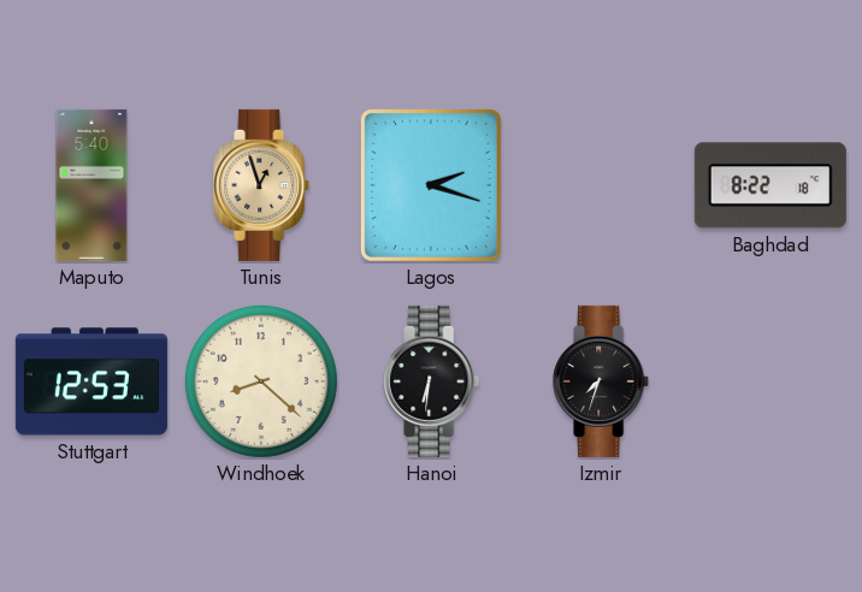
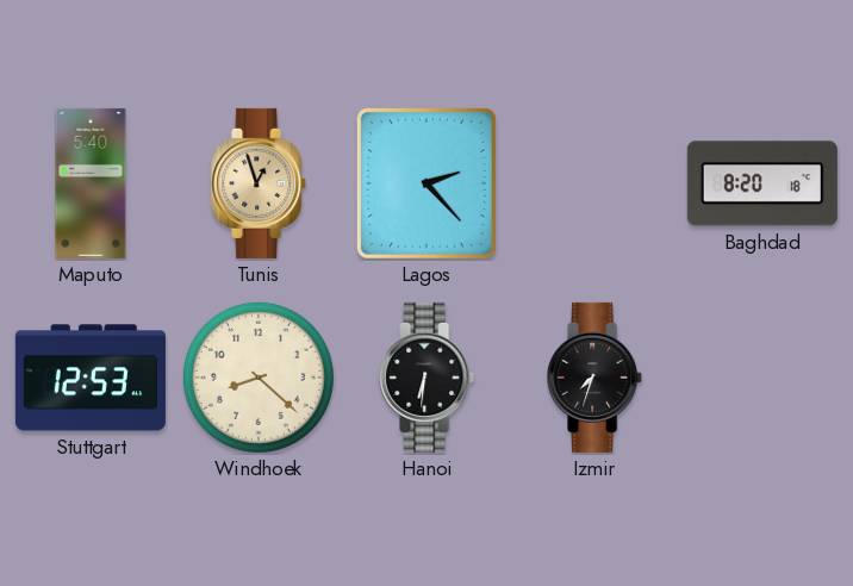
Lagos: 2:18 -> 2:23
Baghdad: 8:22 -> 8:20
